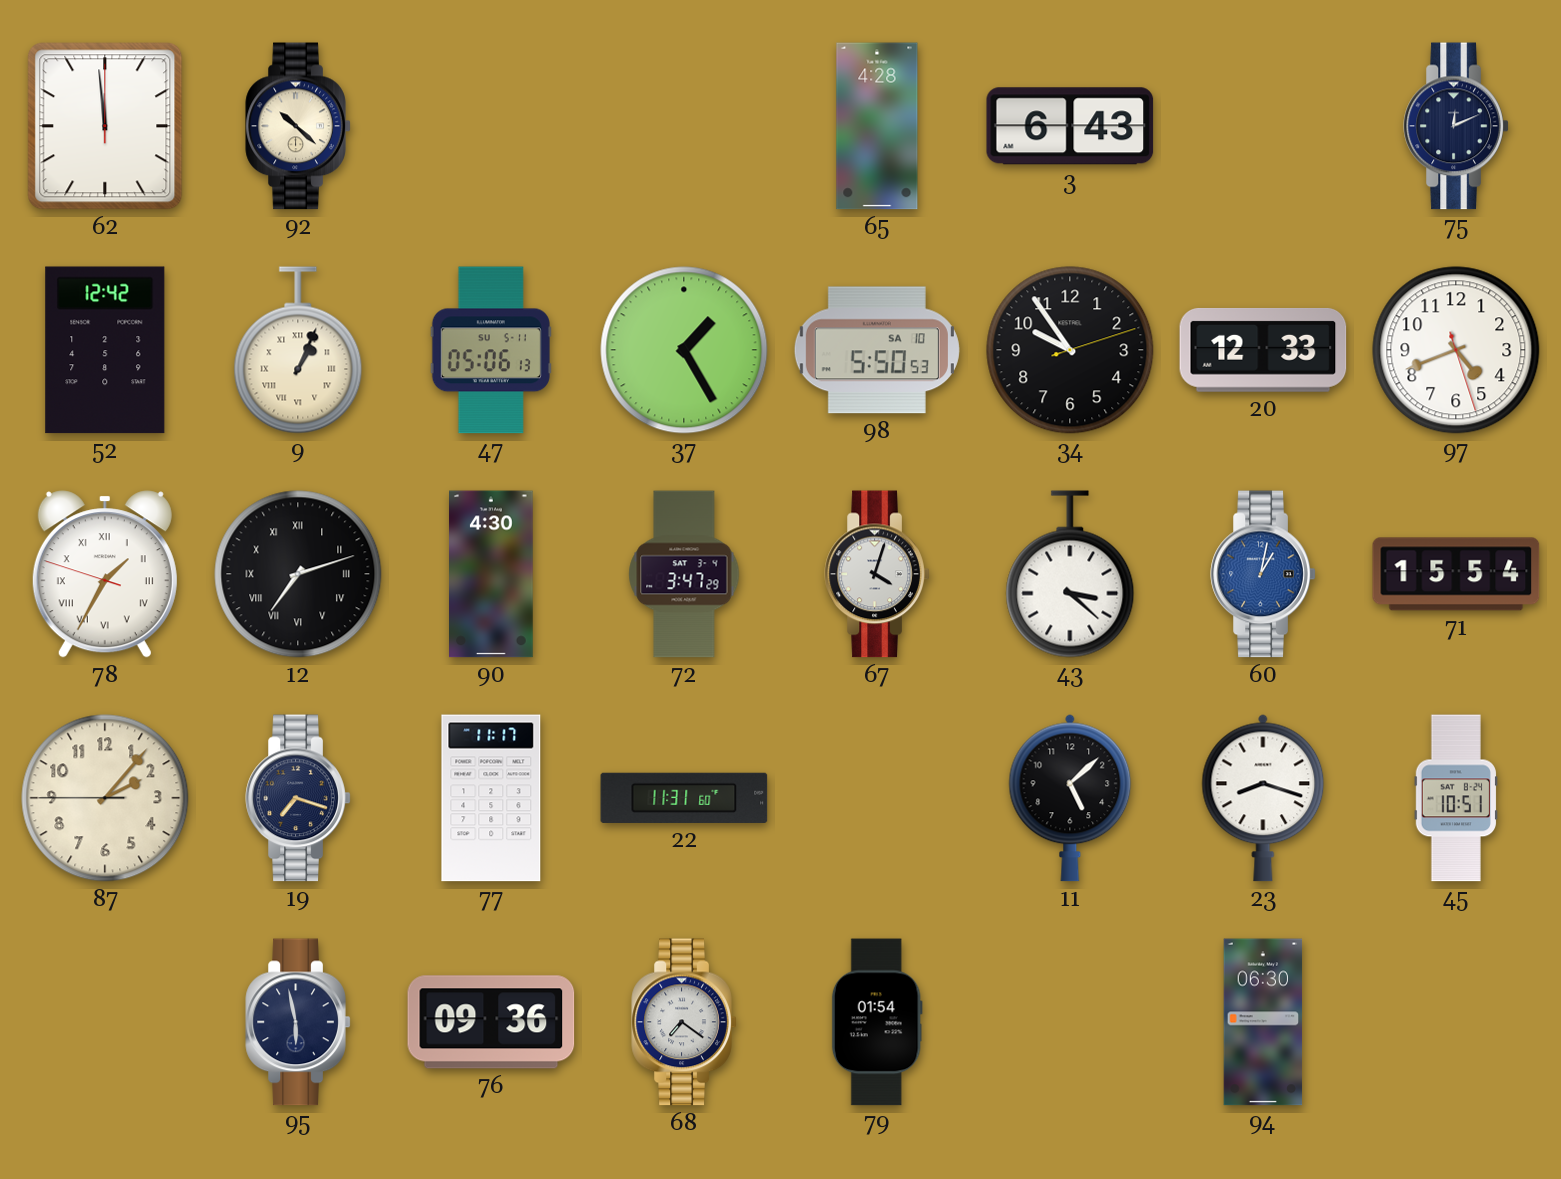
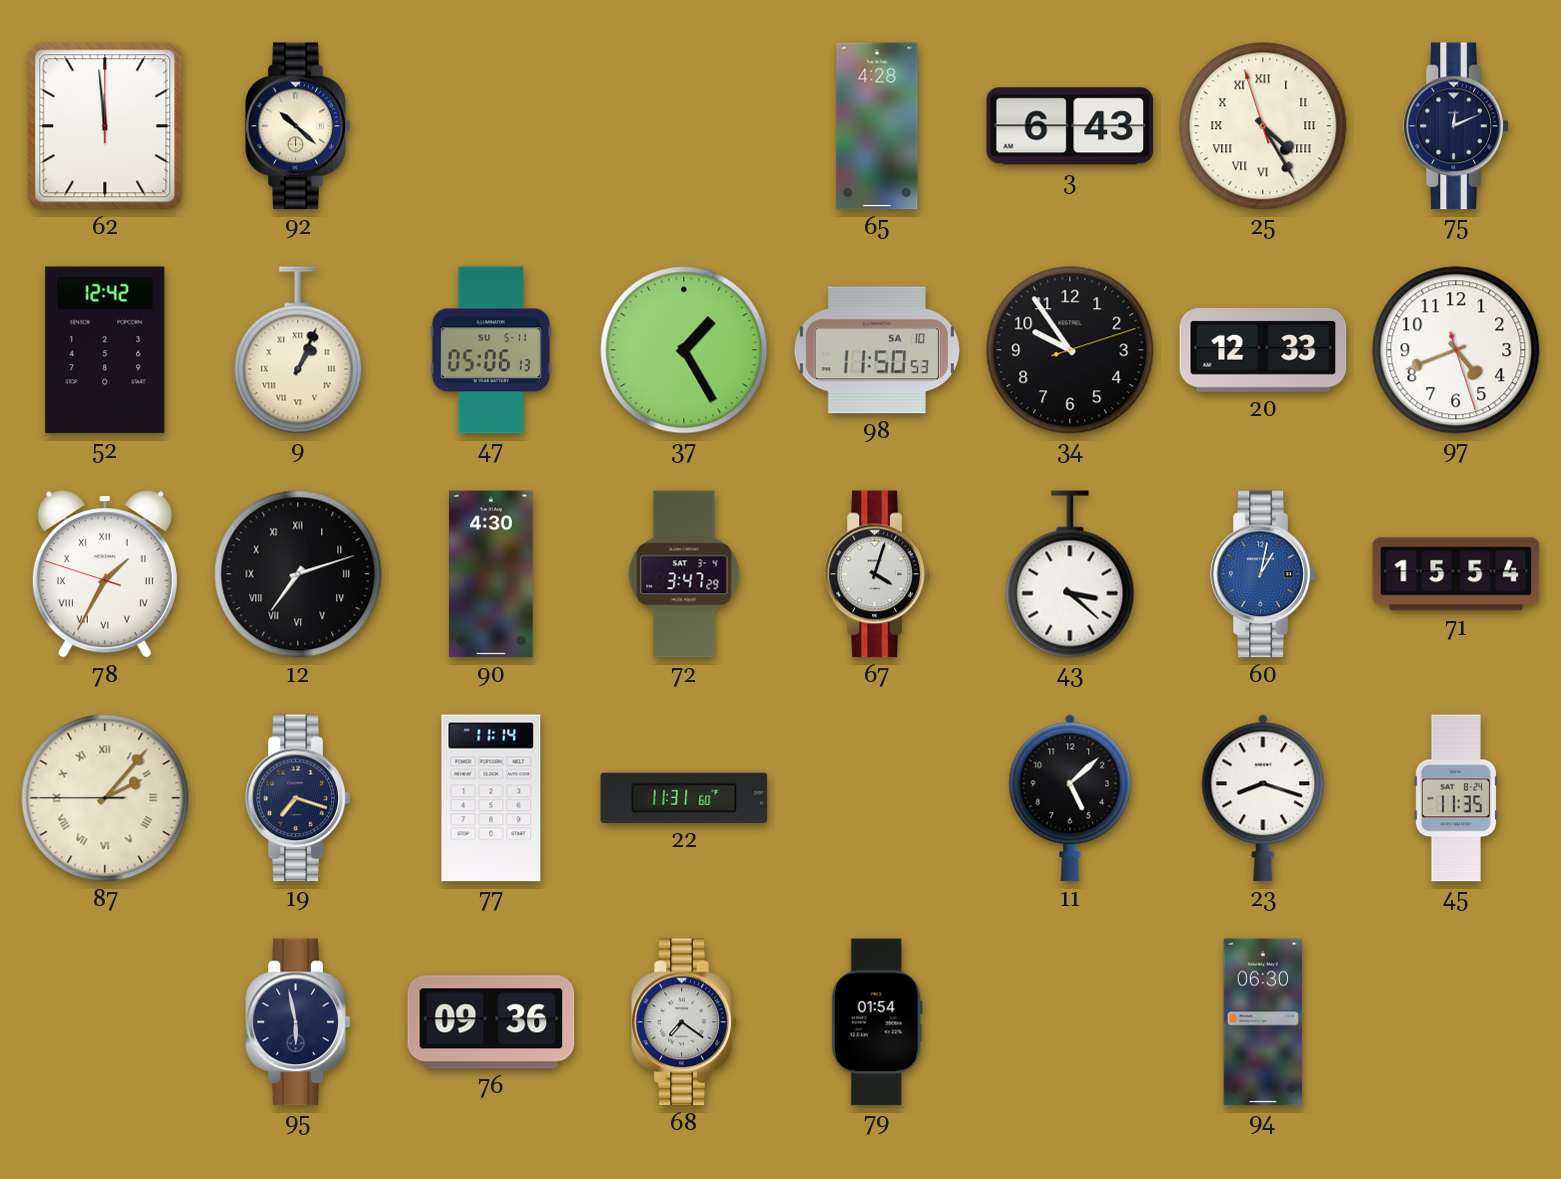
25: none -> 4:24
98: 5:50 -> 11:50
87 numerals: Arabic -> Roman
77: 11:17 -> 11:14
45: 10:51 -> 11:35
